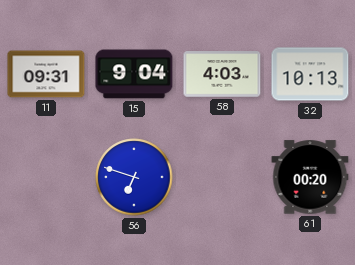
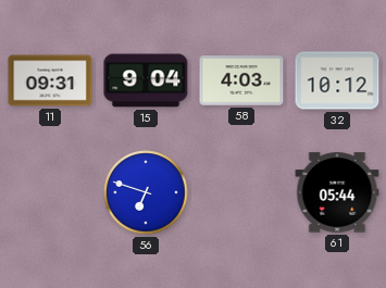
32: 10:13 -> 10:12
61: 00:20 -> 05:44
